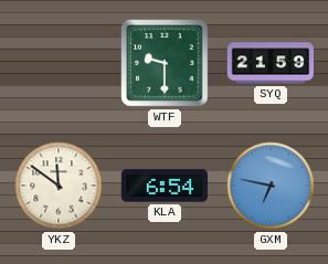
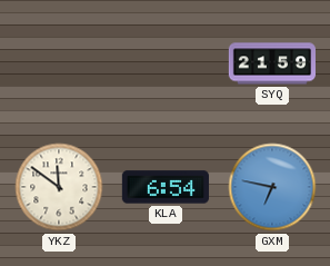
WTF: 9:30 -> none
